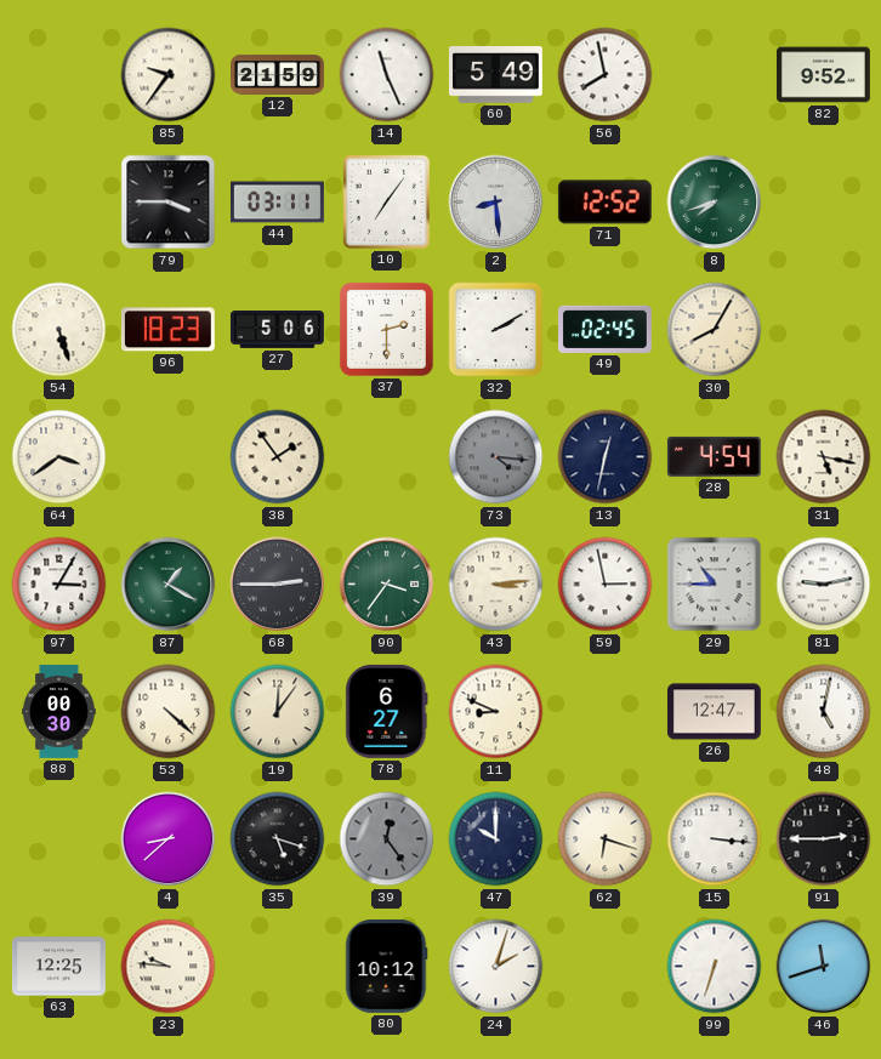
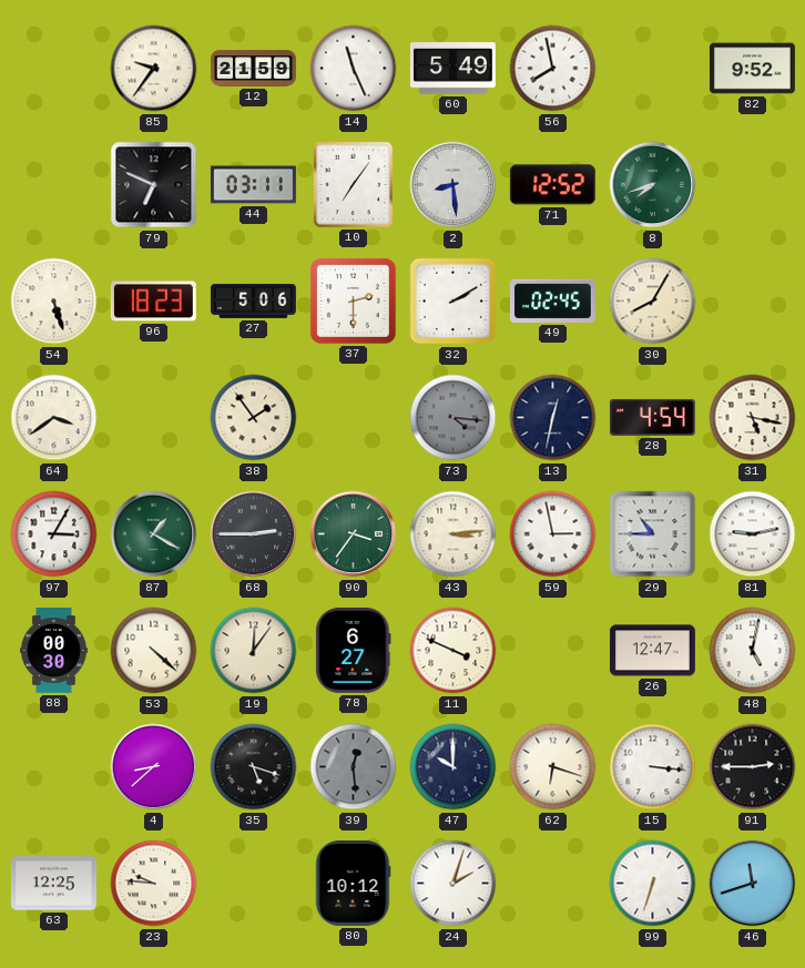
79: 3:45 -> 6:49
11: 8:49 -> 3:49
39: 12:24 -> 12:29
